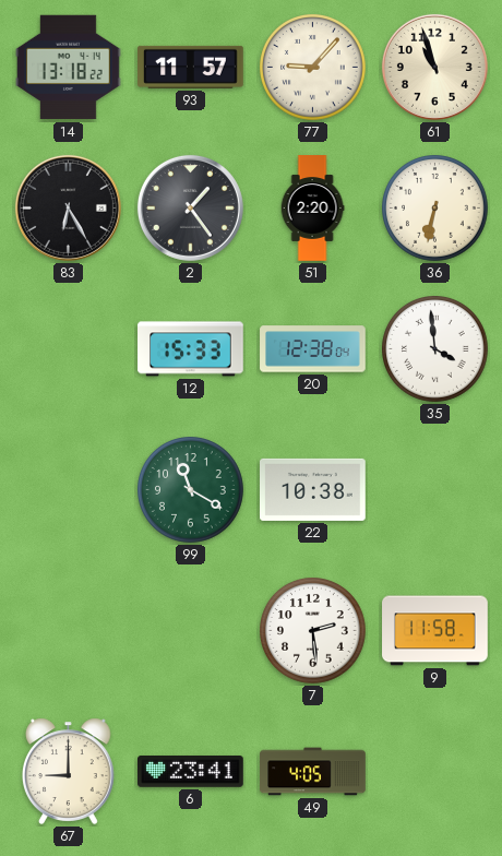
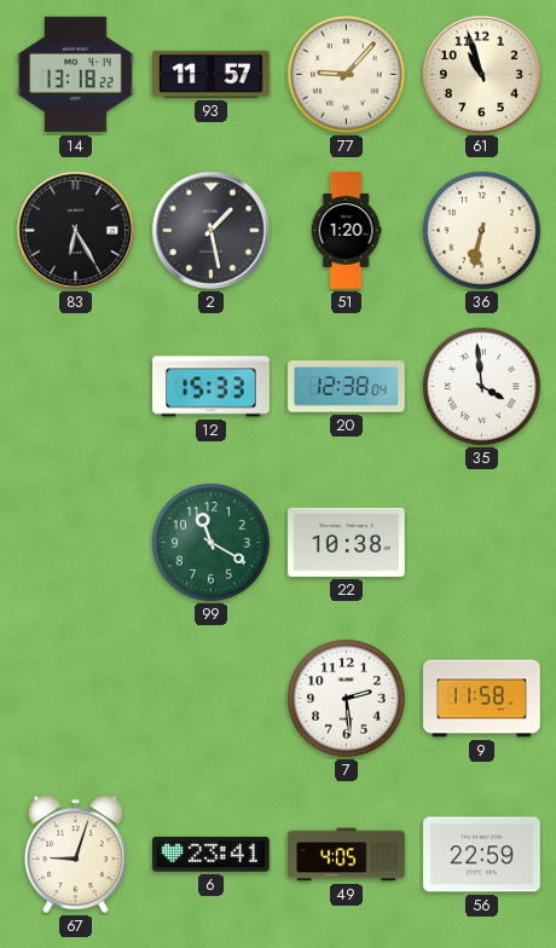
2: 1:24 -> 1:28
51: 2:20 -> 1:20
67: 9:00 -> 9:03
56: none -> 22:59
